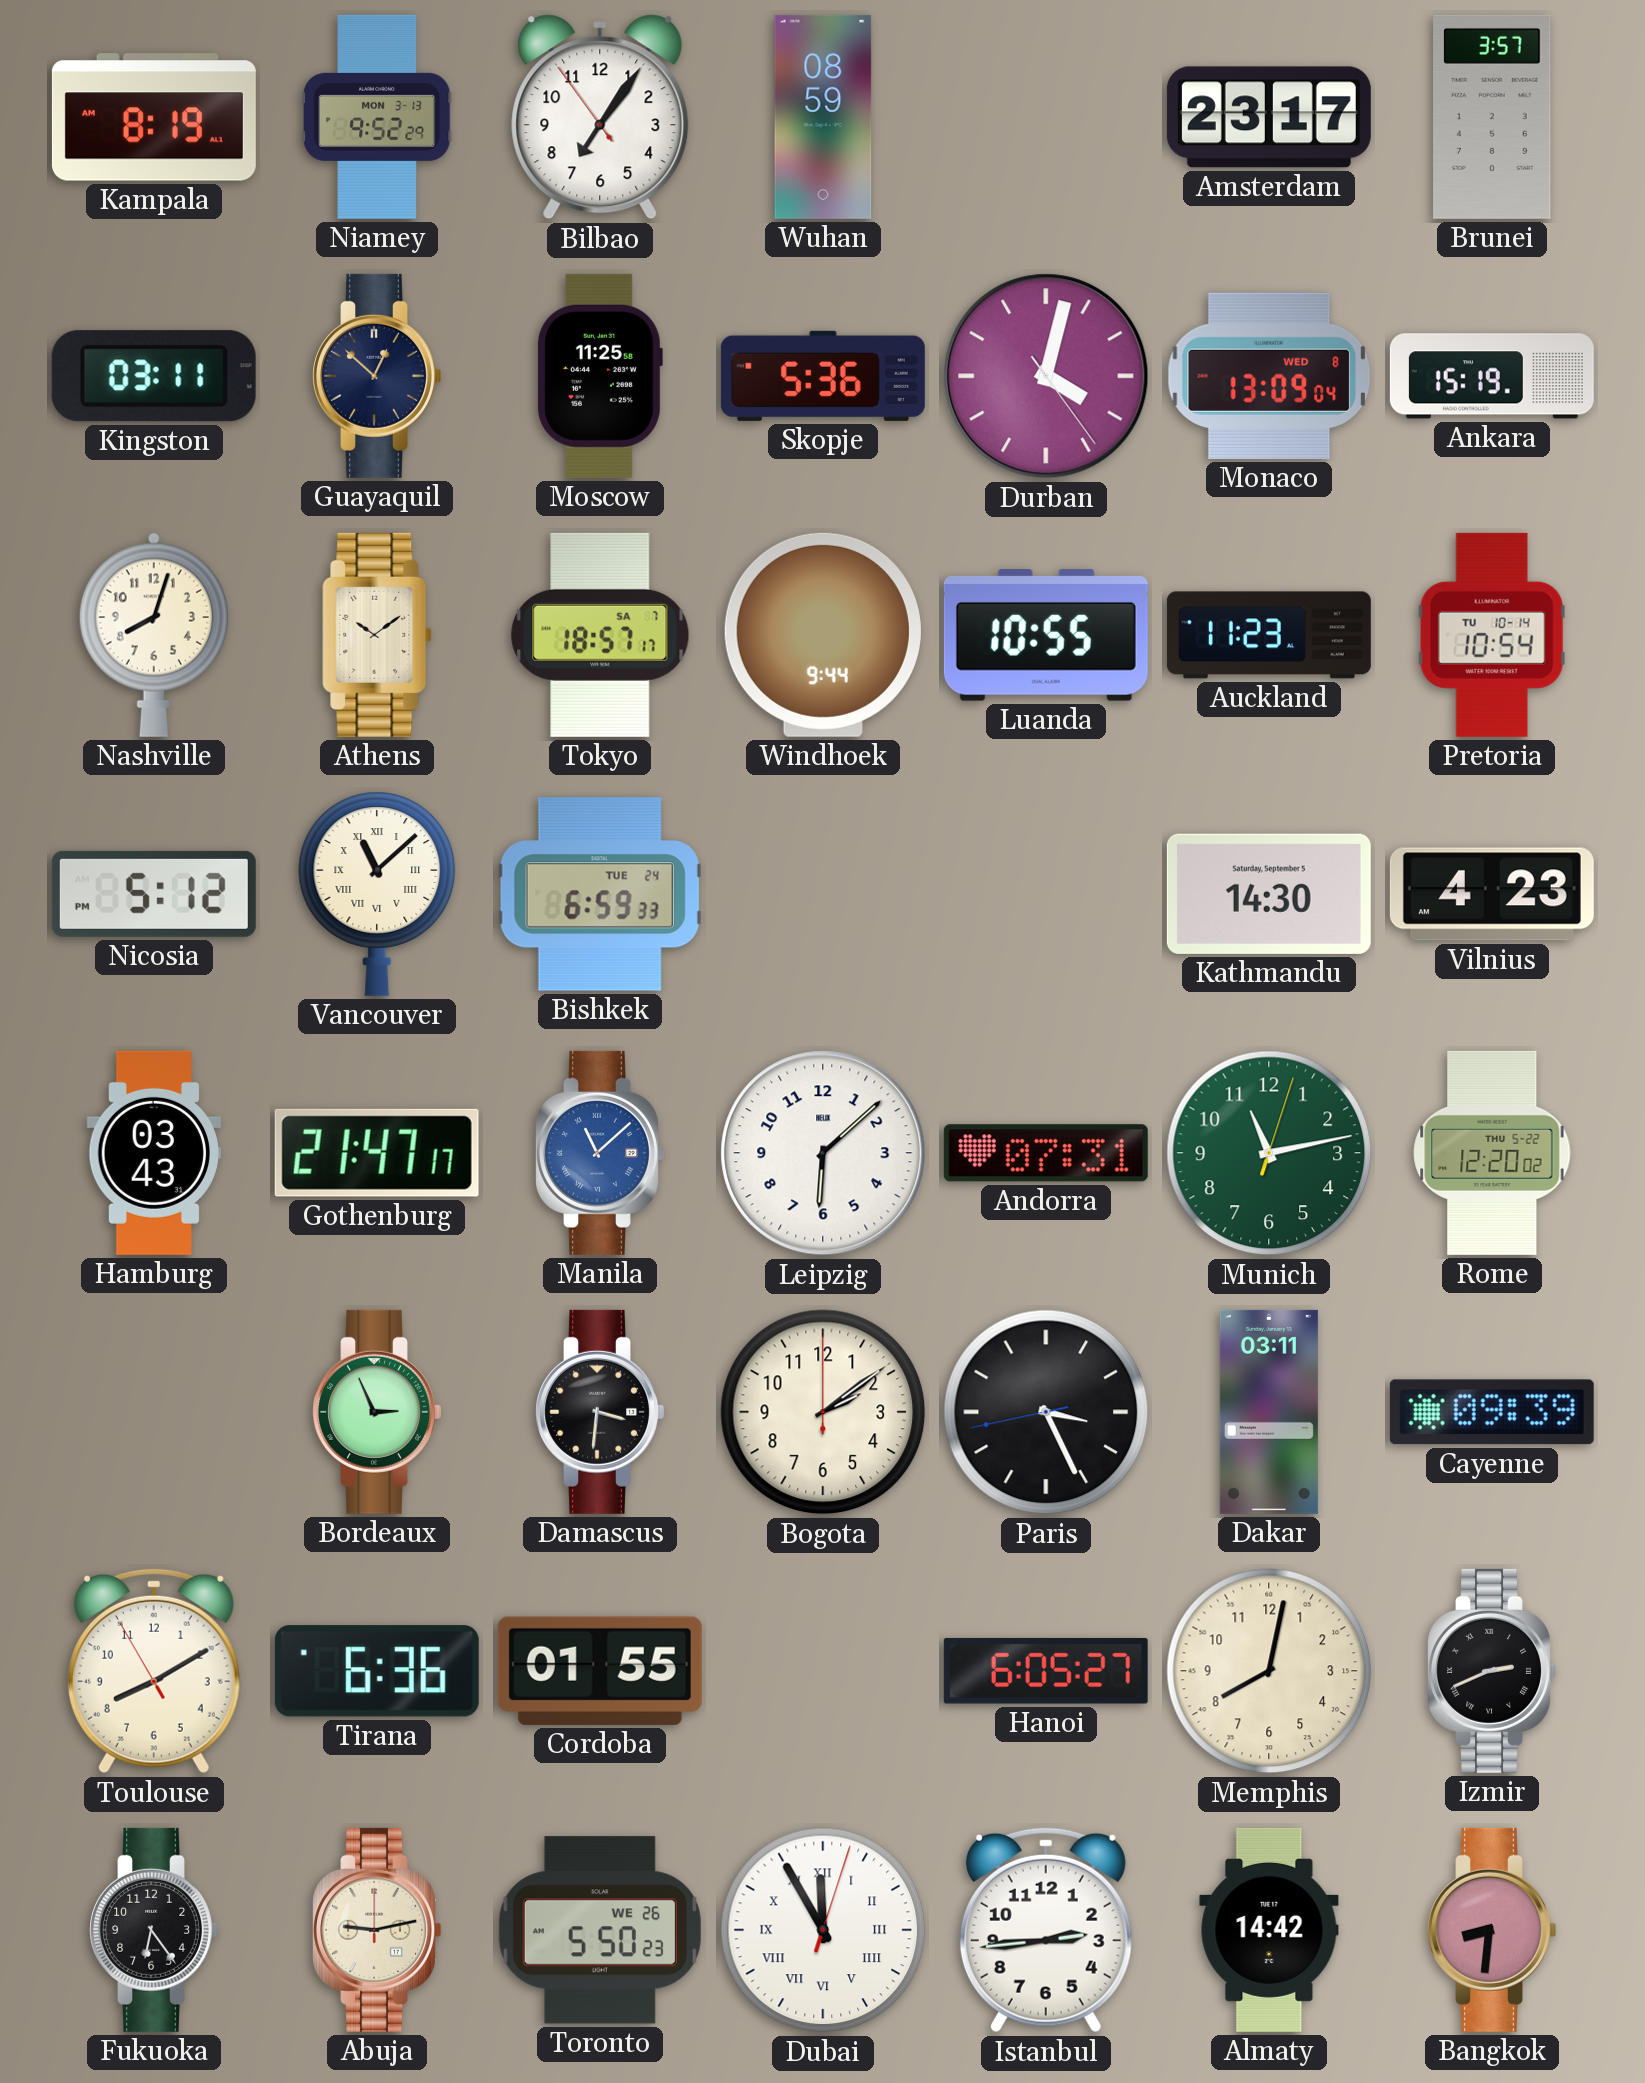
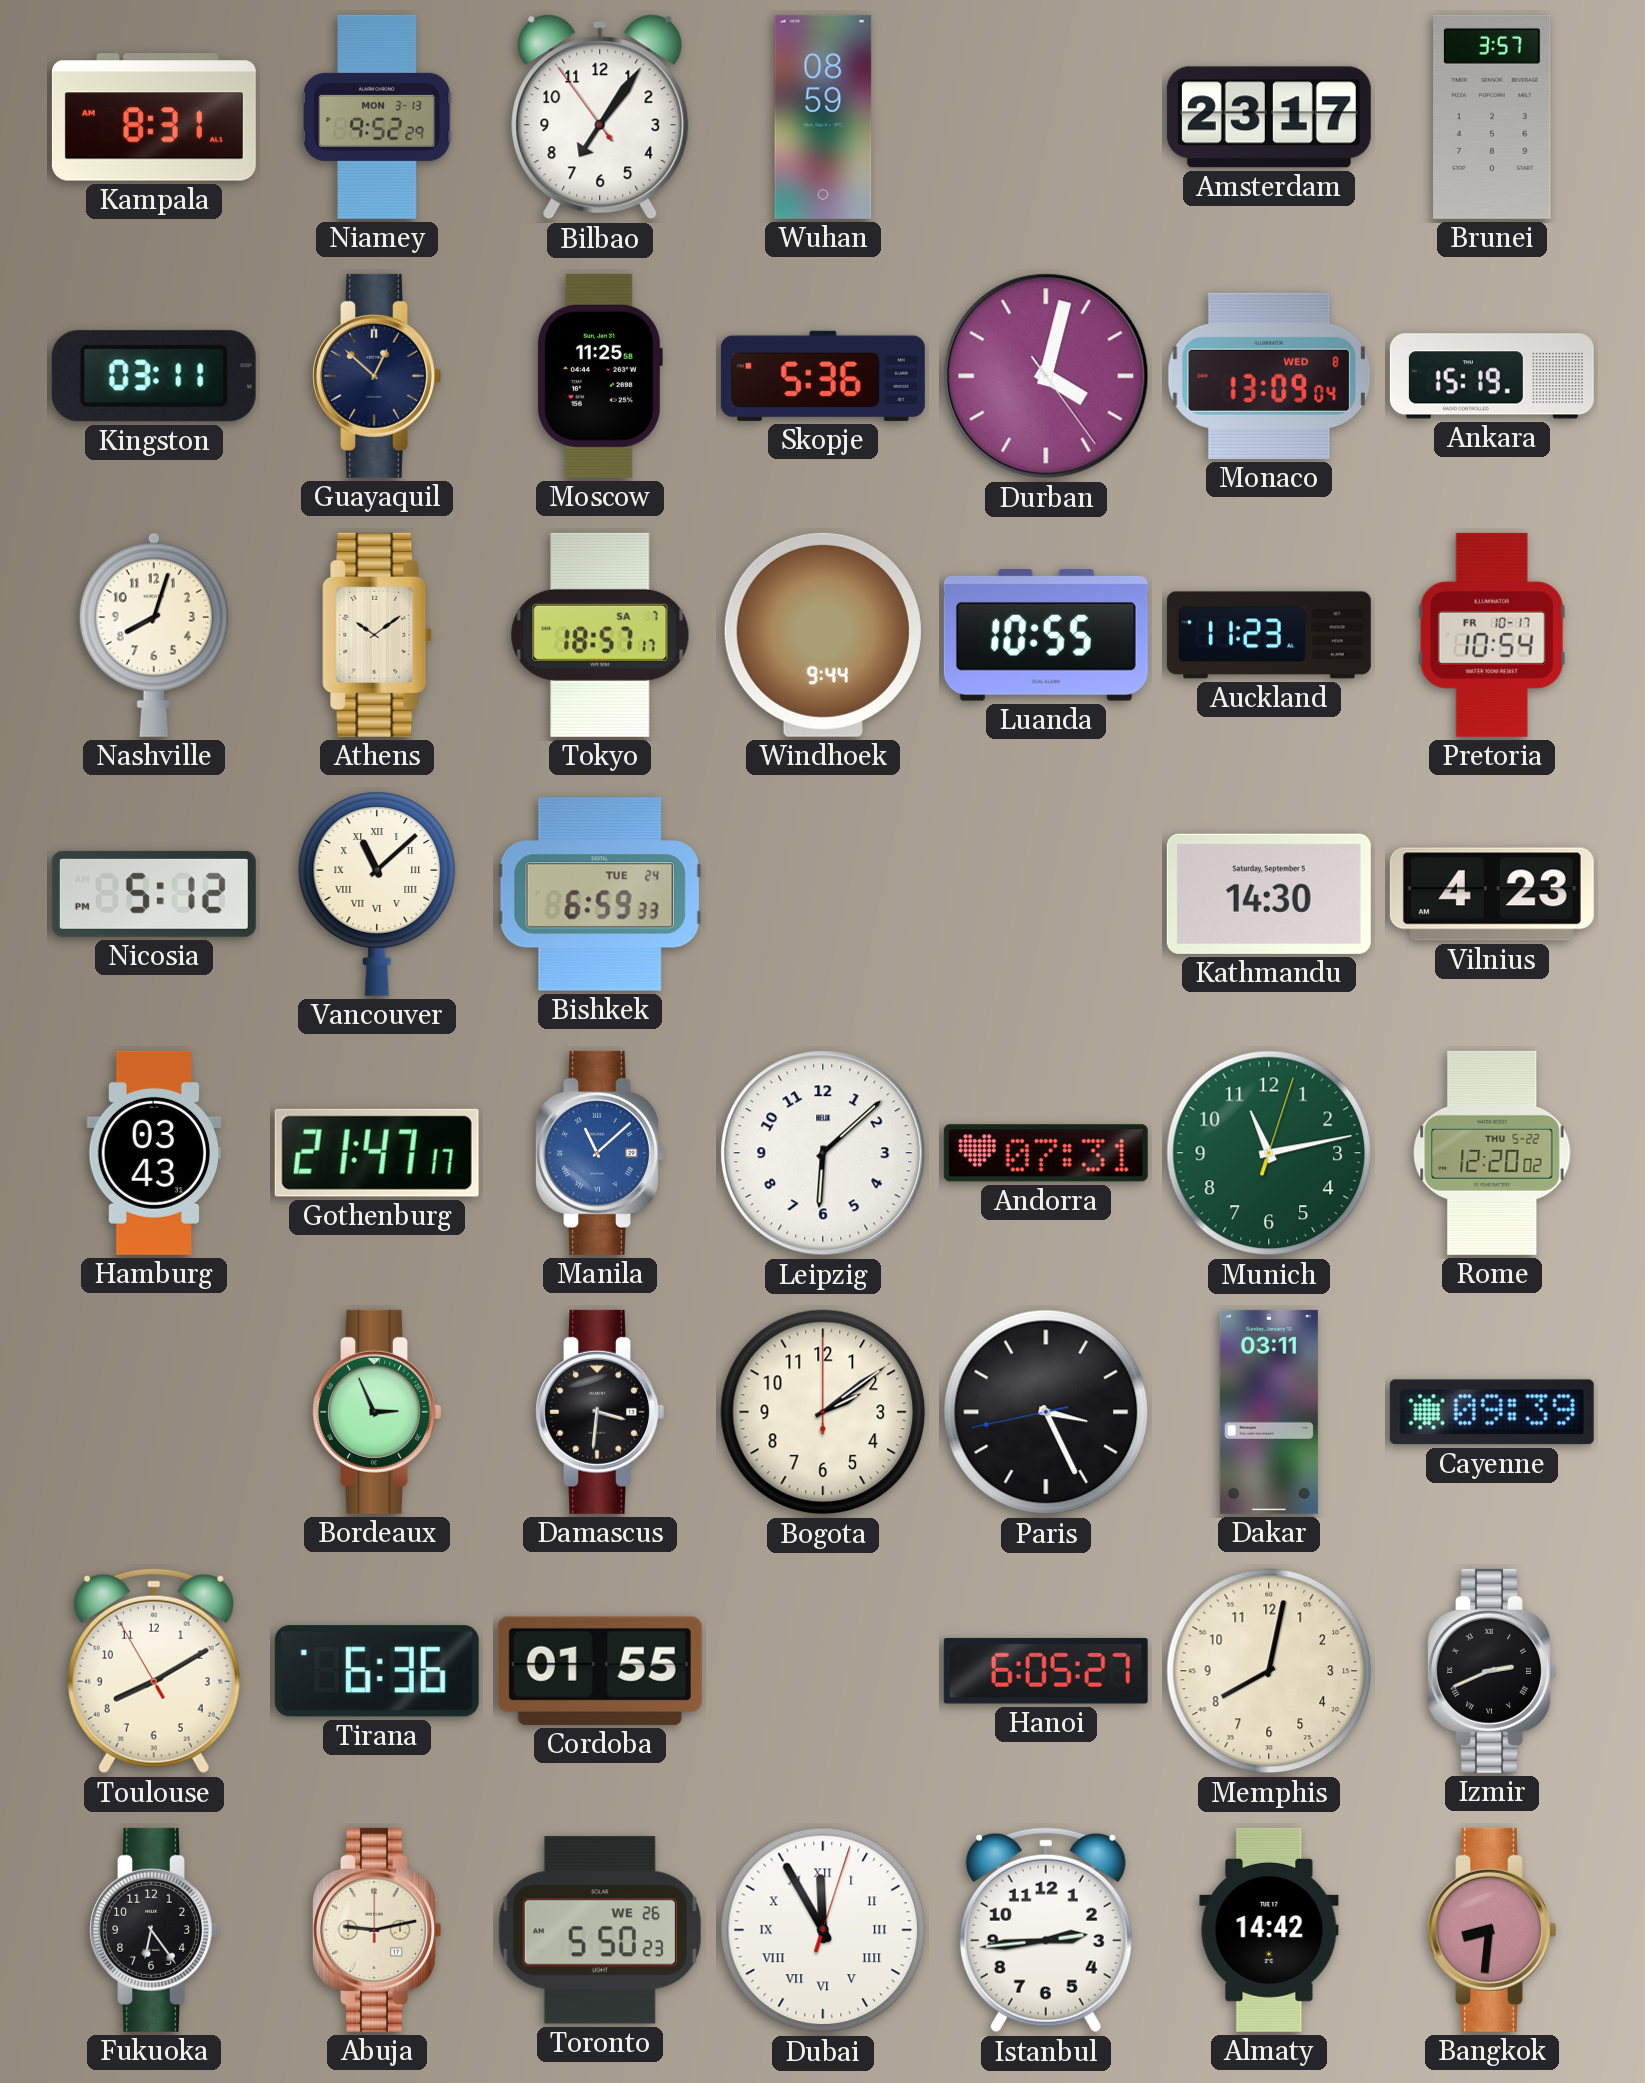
Kampala: 8:19 -> 8:31
Pretoria date: TU 10-14 -> FR 10-17
